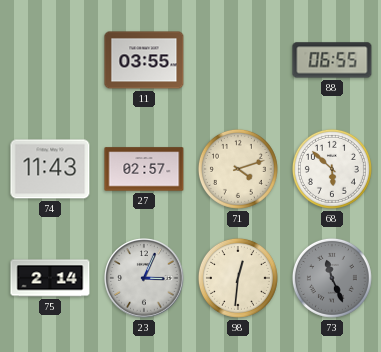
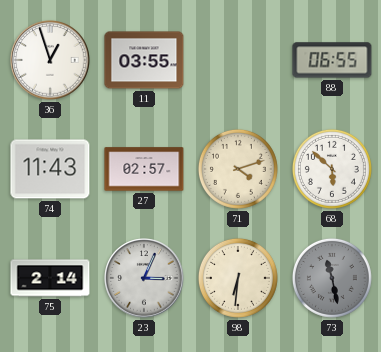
36: none -> 12:57
98: 12:31 -> 6:31
73: 11:26 -> 11:28
